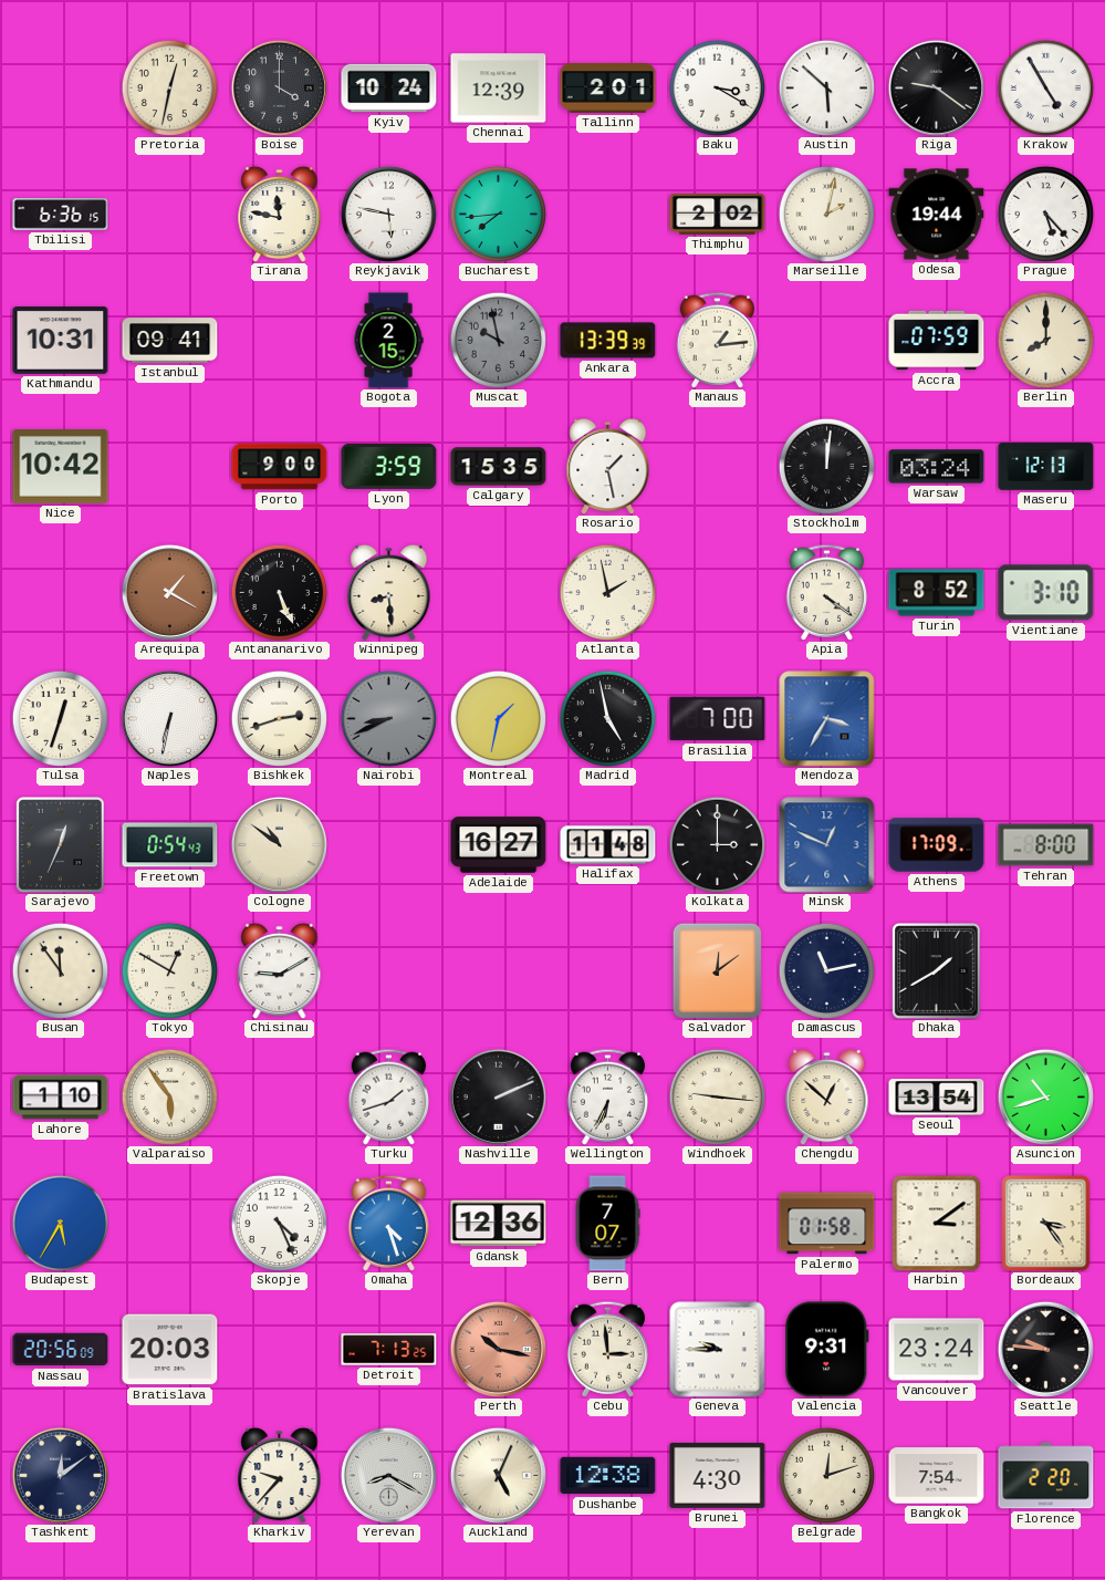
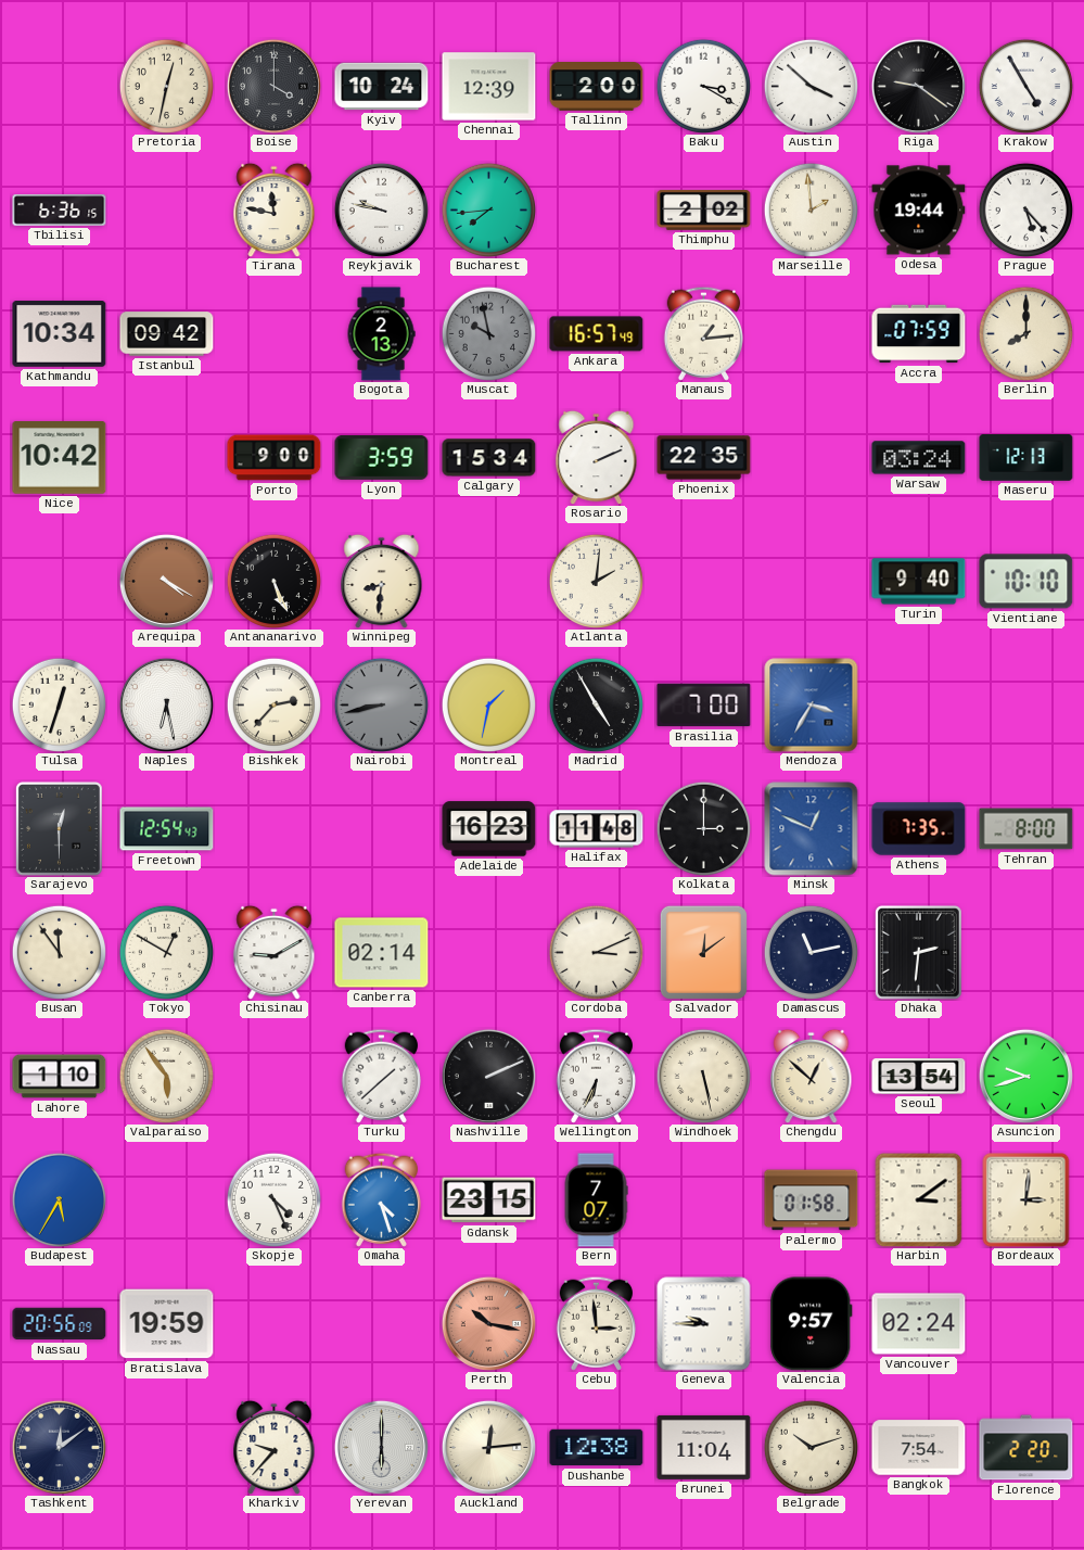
Tallinn: 2:01 -> 2:00
Austin: 5:52 -> 3:52
Reykjavik: 5:47 -> 9:47
Marseille: 2:02 -> 1:59
Kathmandu: 10:31 -> 10:34
Istanbul: 09:41 -> 09:42
Bogota: 2:15 -> 2:13
Ankara: 13:39 -> 16:57
Calgary: 15:35 -> 15:34
Rosario: 1:28 -> 2:11
Phoenix: none -> 22:35
Stockholm: 12:01 -> none
Arequipa: 1:20 -> 4:20
Winnipeg: 8:29 -> 8:31
Atlanta: 1:58 -> 2:01
Apia: 4:21 -> none
Turin: 8:52 -> 9:40
Vientiane: 3:10 -> 10:10
Naples: 6:32 -> 6:28
Bishkek: 2:42 -> 2:37
Nairobi: 8:41 -> 8:43
Madrid: 4:58 -> 4:55
Sarajevo: 12:34 -> 12:30
Freetown: 0:54 -> 12:54
Cologne: 10:51 -> none
Adelaide: 16:27 -> 16:23
Athens: 17:09 -> 7:35
Canberra: none -> 02:14
Cordoba: none -> 3:11
Dhaka: 1:40 -> 2:31
Turku: 1:42 -> 1:38
Windhoek: 9:16 -> 5:28
Asuncion: 10:42 -> 9:42
Gdansk: 12:36 -> 23:15
Bordeaux: 3:24 -> 3:01
Bratislava: 20:03 -> 19:59
Detroit: 7:13 -> none
Valencia: 9:31 -> 9:57
Vancouver: 23:24 -> 02:24
Seattle: 9:46 -> none
Yerevan: 8:20 -> 6:00
Auckland: 5:04 -> 12:14
Brunei: 4:30 -> 11:04
Belgrade: 12:12 -> 10:12
